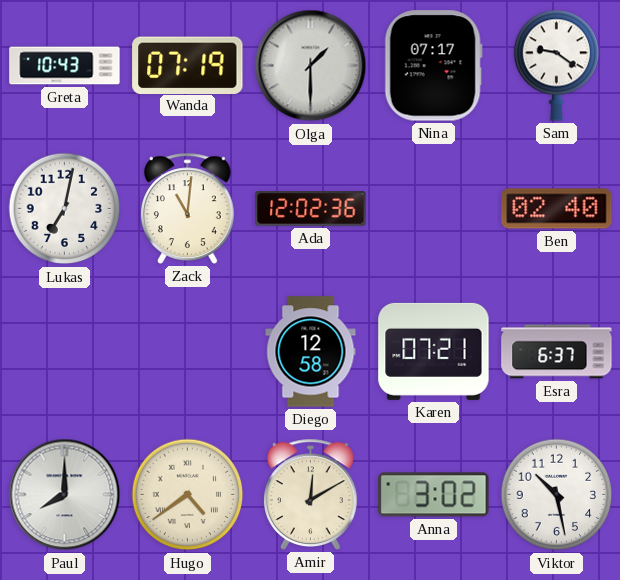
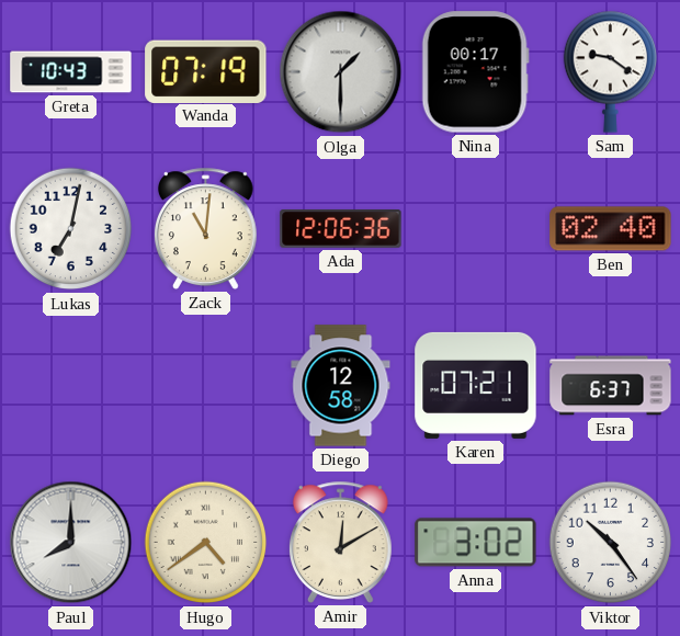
Nina: 07:17 -> 00:17
Ada: 12:02 -> 12:06
Viktor: 10:28 -> 10:24
